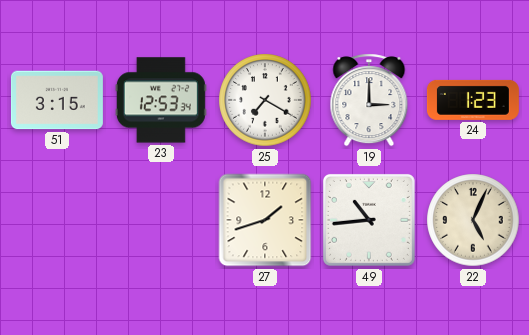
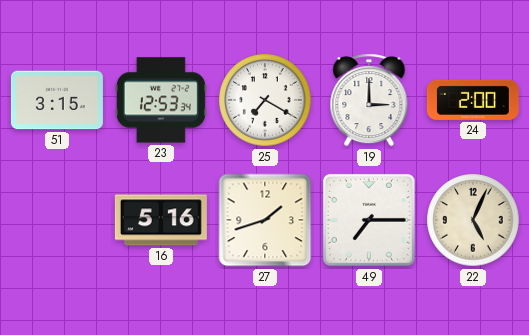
24: 1:23 -> 2:00
16: none -> 5:16
49: 10:44 -> 7:15
